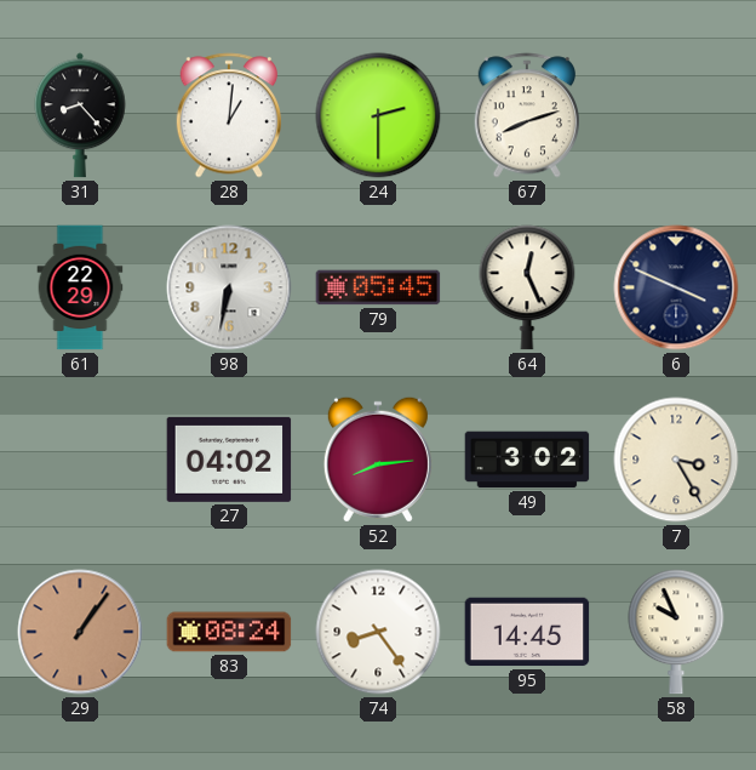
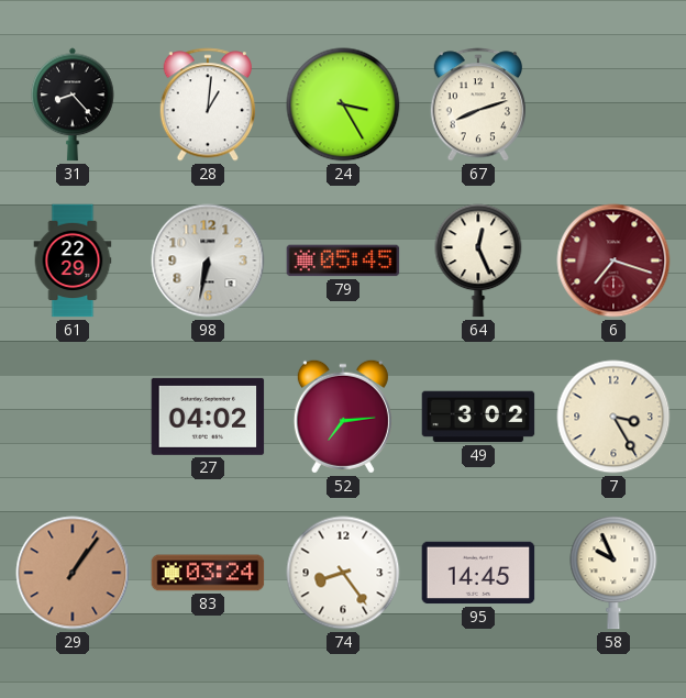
24: 2:30 -> 3:25
6: 3:49 -> 7:18
6 dial: navy -> burgundy
52: 8:14 -> 7:14
83: 08:24 -> 03:24
